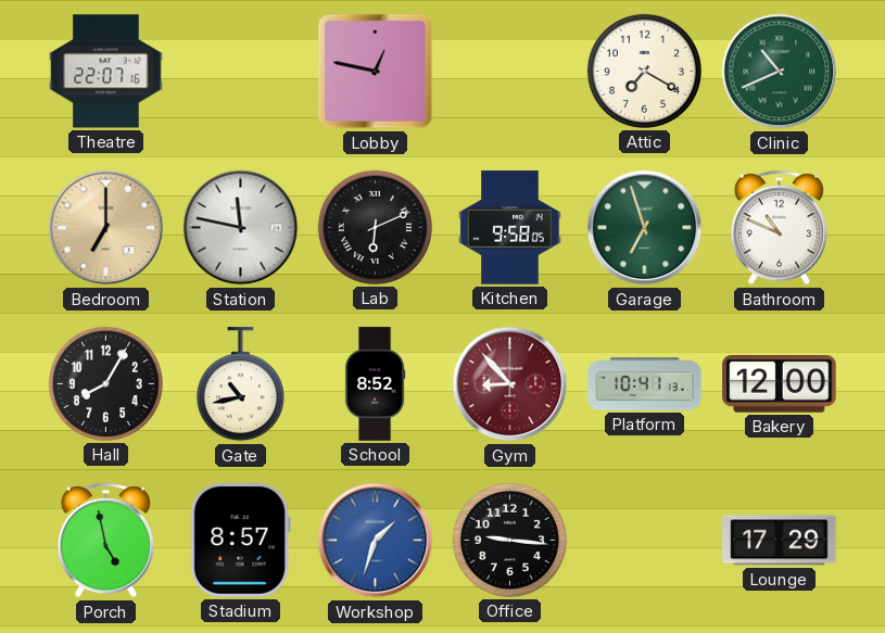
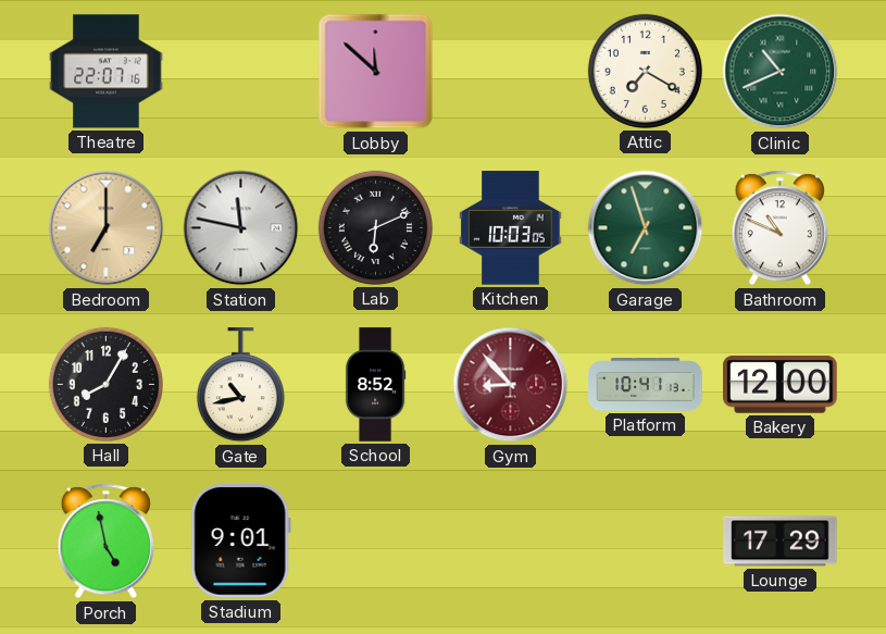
Lobby: 12:47 -> 11:52
Kitchen: 9:58 -> 10:03
Stadium: 8:57 -> 9:01
Workshop: 1:33 -> none
Office: 9:16 -> none
